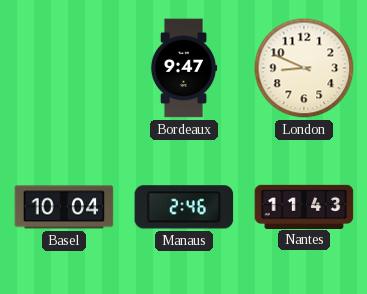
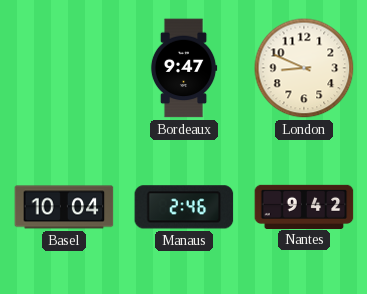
Nantes: 11:43 -> 9:42
